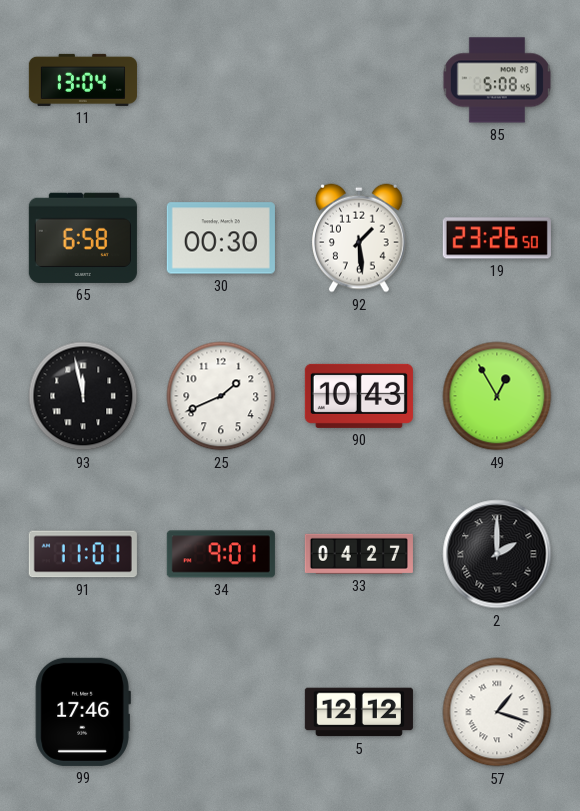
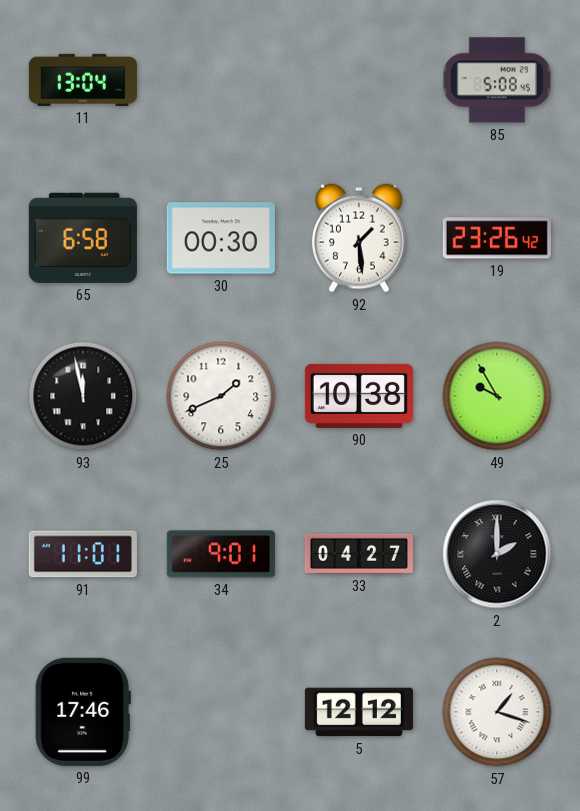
19: 23:26:50 -> 23:26:42
90: 10:43 -> 10:38
49: 12:55 -> 9:55
